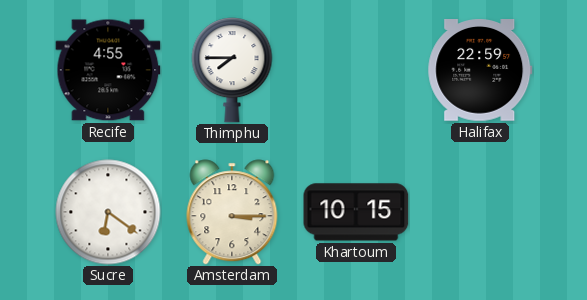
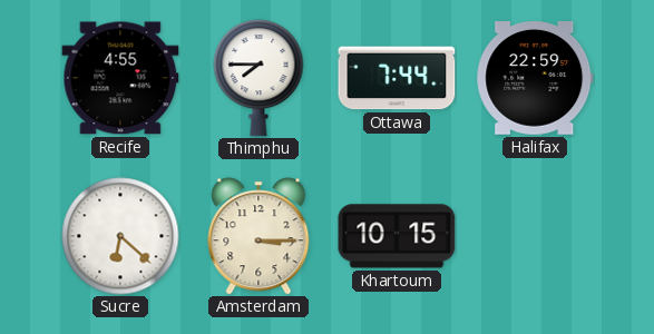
Ottawa: none -> 7:44
Sucre: 6:21 -> 6:22
